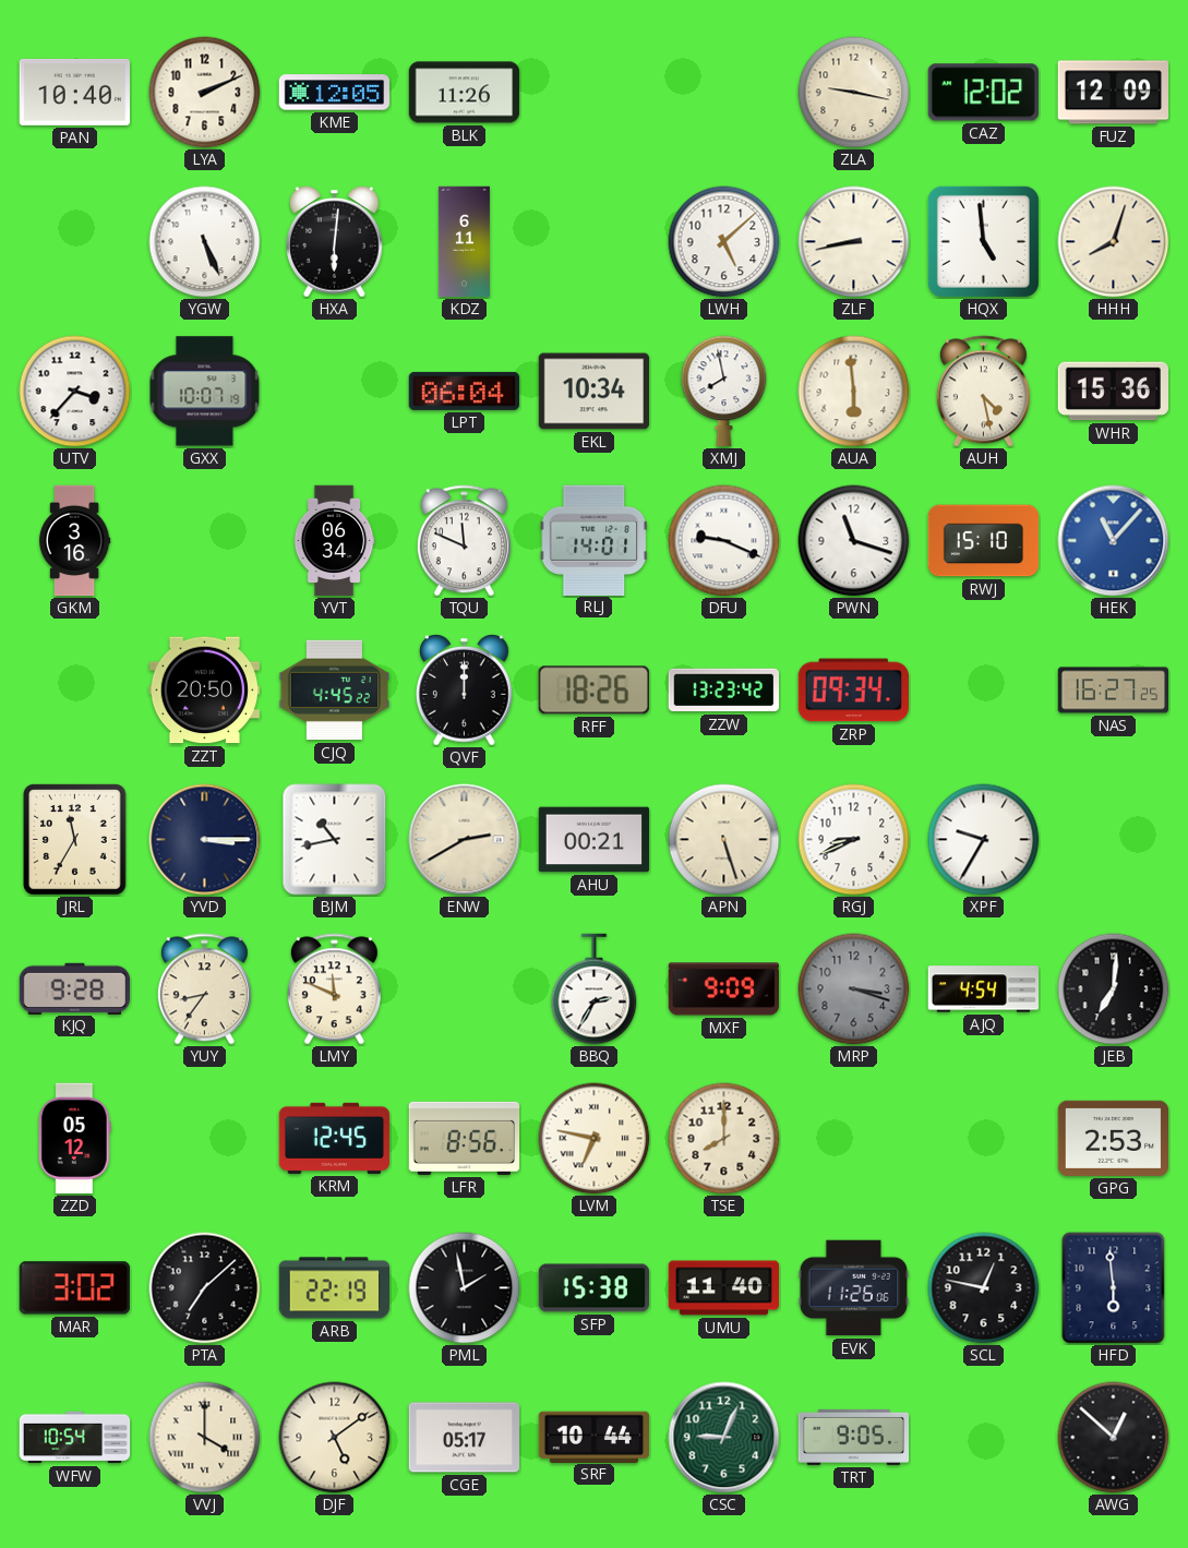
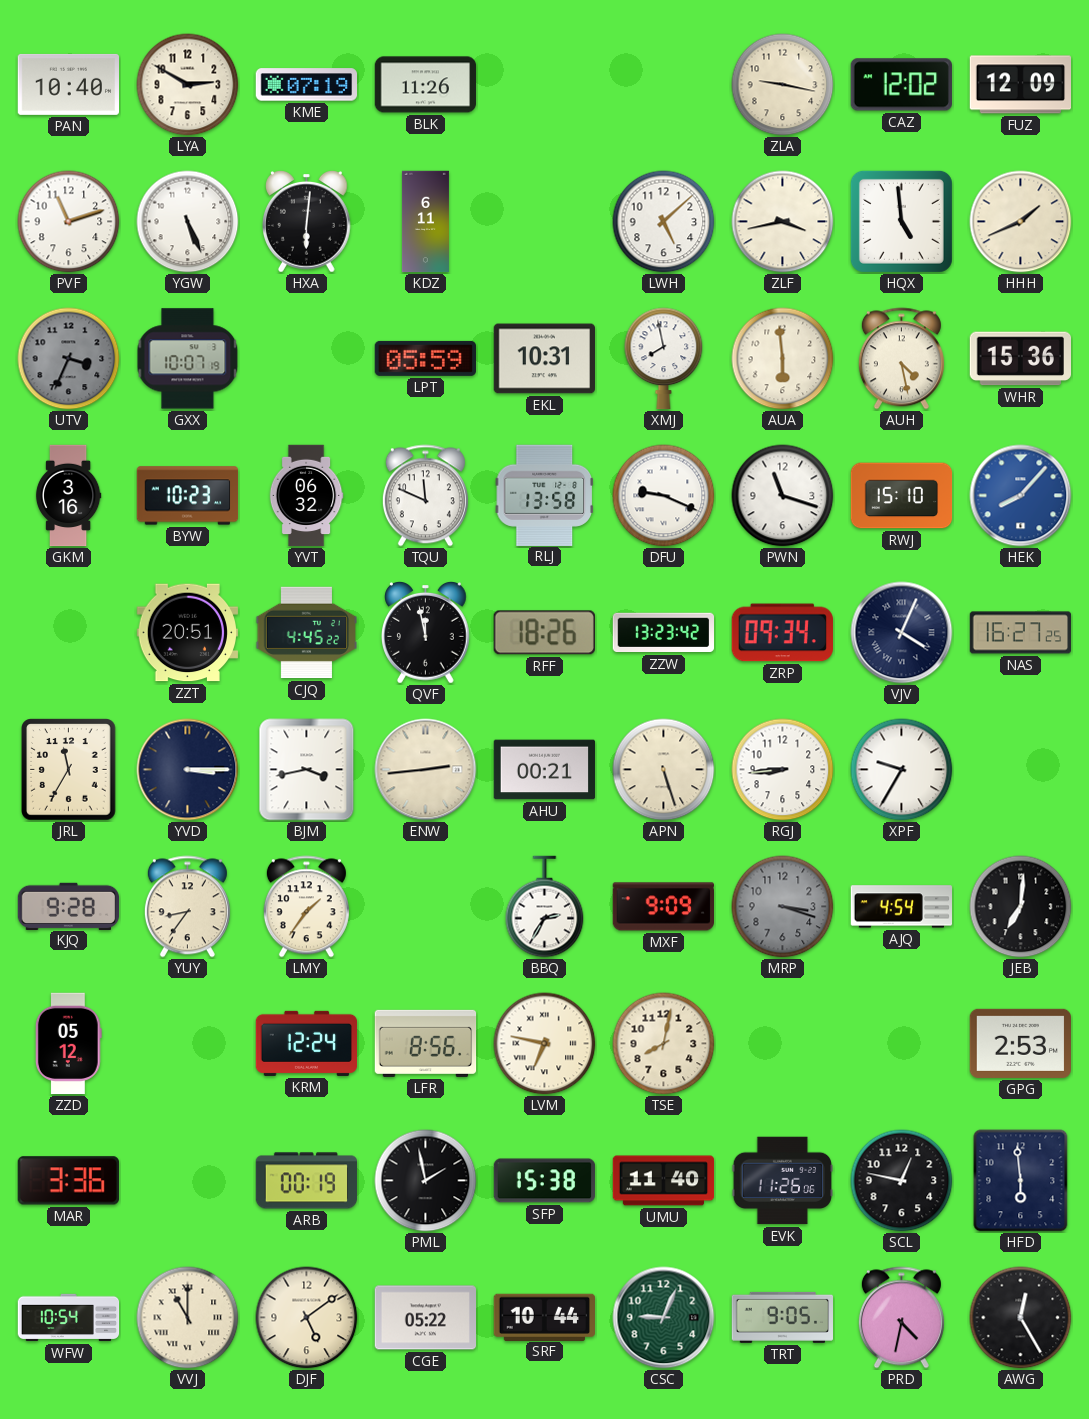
LYA: 2:11 -> 2:50
KME: 12:05 -> 07:19
PVF: none -> 11:12
ZLF: 8:43 -> 3:43
HHH: 8:03 -> 1:41
UTV: 3:37 -> 3:34
UTV dial: white -> grey
LPT: 06:04 -> 05:59
EKL: 10:34 -> 10:31
BYW: none -> 10:23
YVT: 06:34 -> 06:32
RLJ: 14:01 -> 13:58
HEK: 11:07 -> 8:07
ZZT: 20:50 -> 20:51
QVF: 12:00 -> 11:58
VJV: none -> 4:04
BJM: 10:43 -> 3:43
ENW: 2:40 -> 2:44
RGJ: 8:41 -> 8:44
LMY: 11:49 -> 1:36
KRM: 12:45 -> 12:24
TSE: 8:00 -> 8:02
MAR: 3:02 -> 3:36
PTA: 7:08 -> none
ARB: 22:19 -> 00:19
VVJ: 4:00 -> 11:00
CGE: 05:17 -> 05:22
PRD: none -> 4:32
AWG: 12:52 -> 12:25
